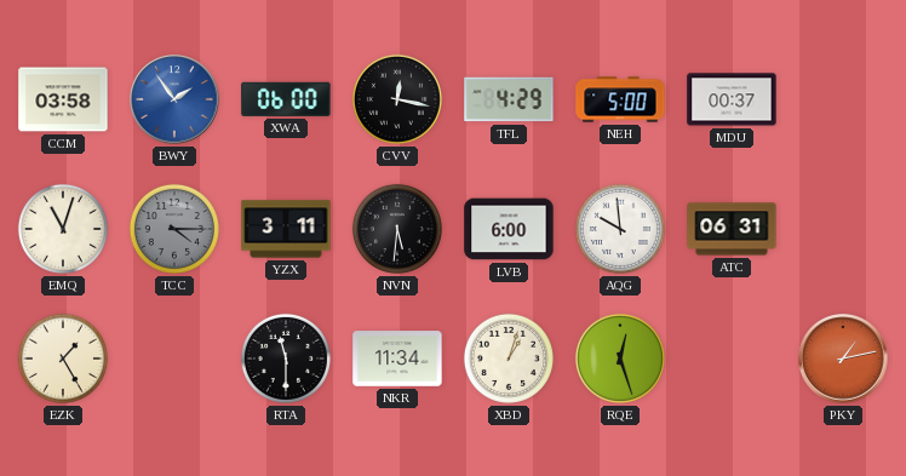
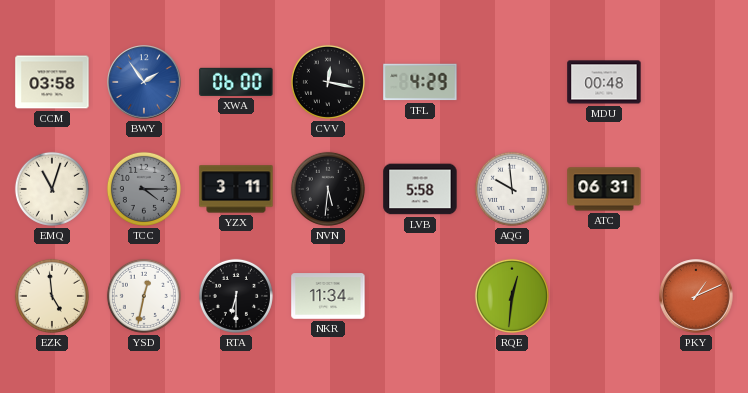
NEH: 5:00 -> none
MDU: 00:37 -> 00:48
LVB: 6:00 -> 5:58
EZK: 1:25 -> 4:59
YSD: none -> 12:32
RTA: 11:30 -> 6:30
XBD: 1:03 -> none
RQE: 12:27 -> 12:31
PKY: 1:13 -> 1:11
